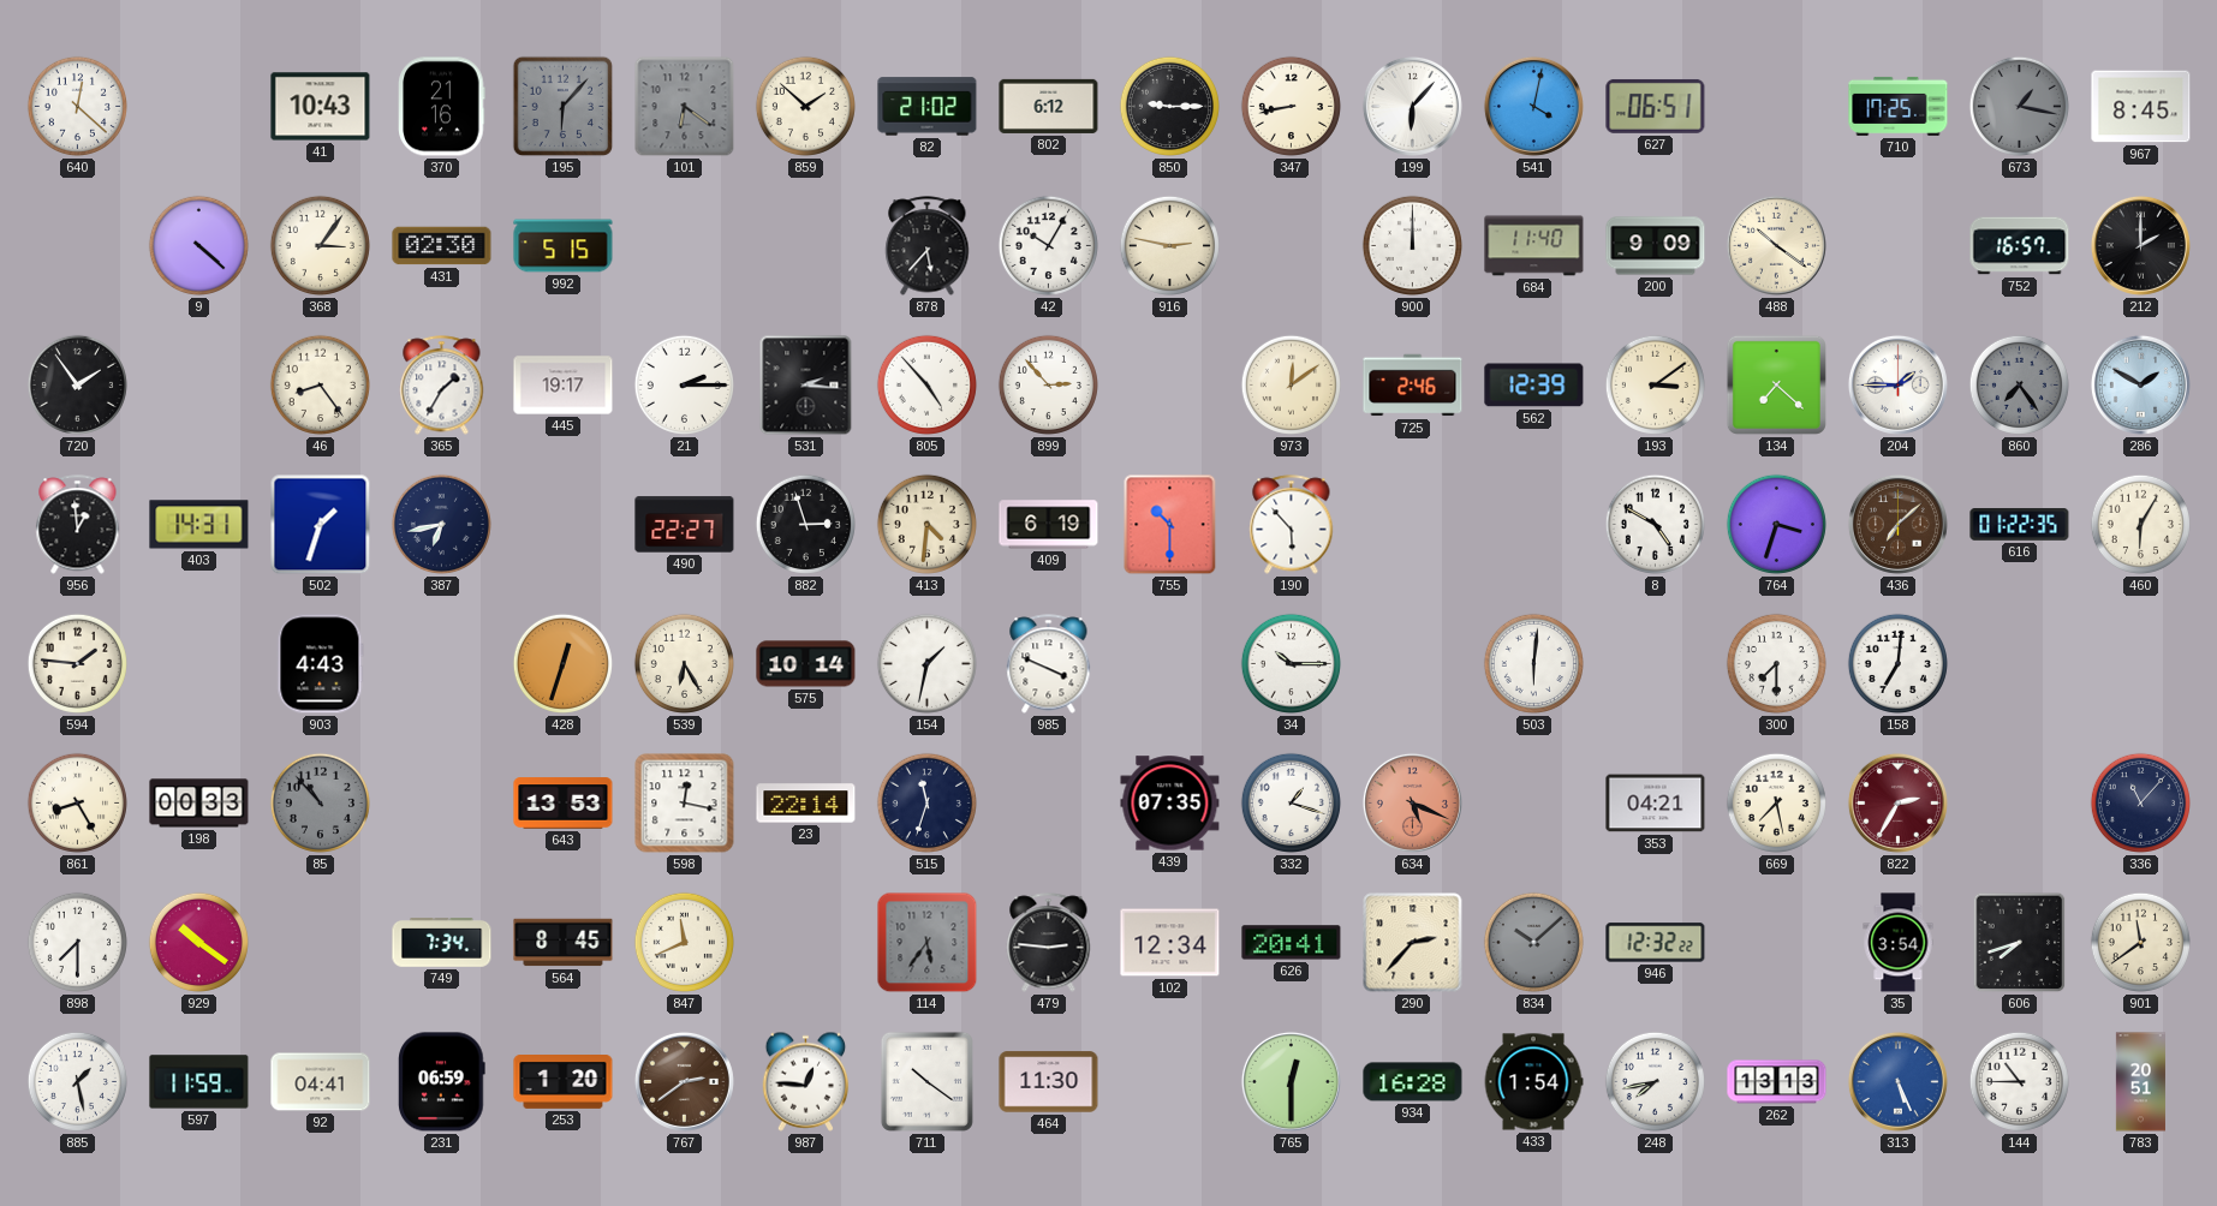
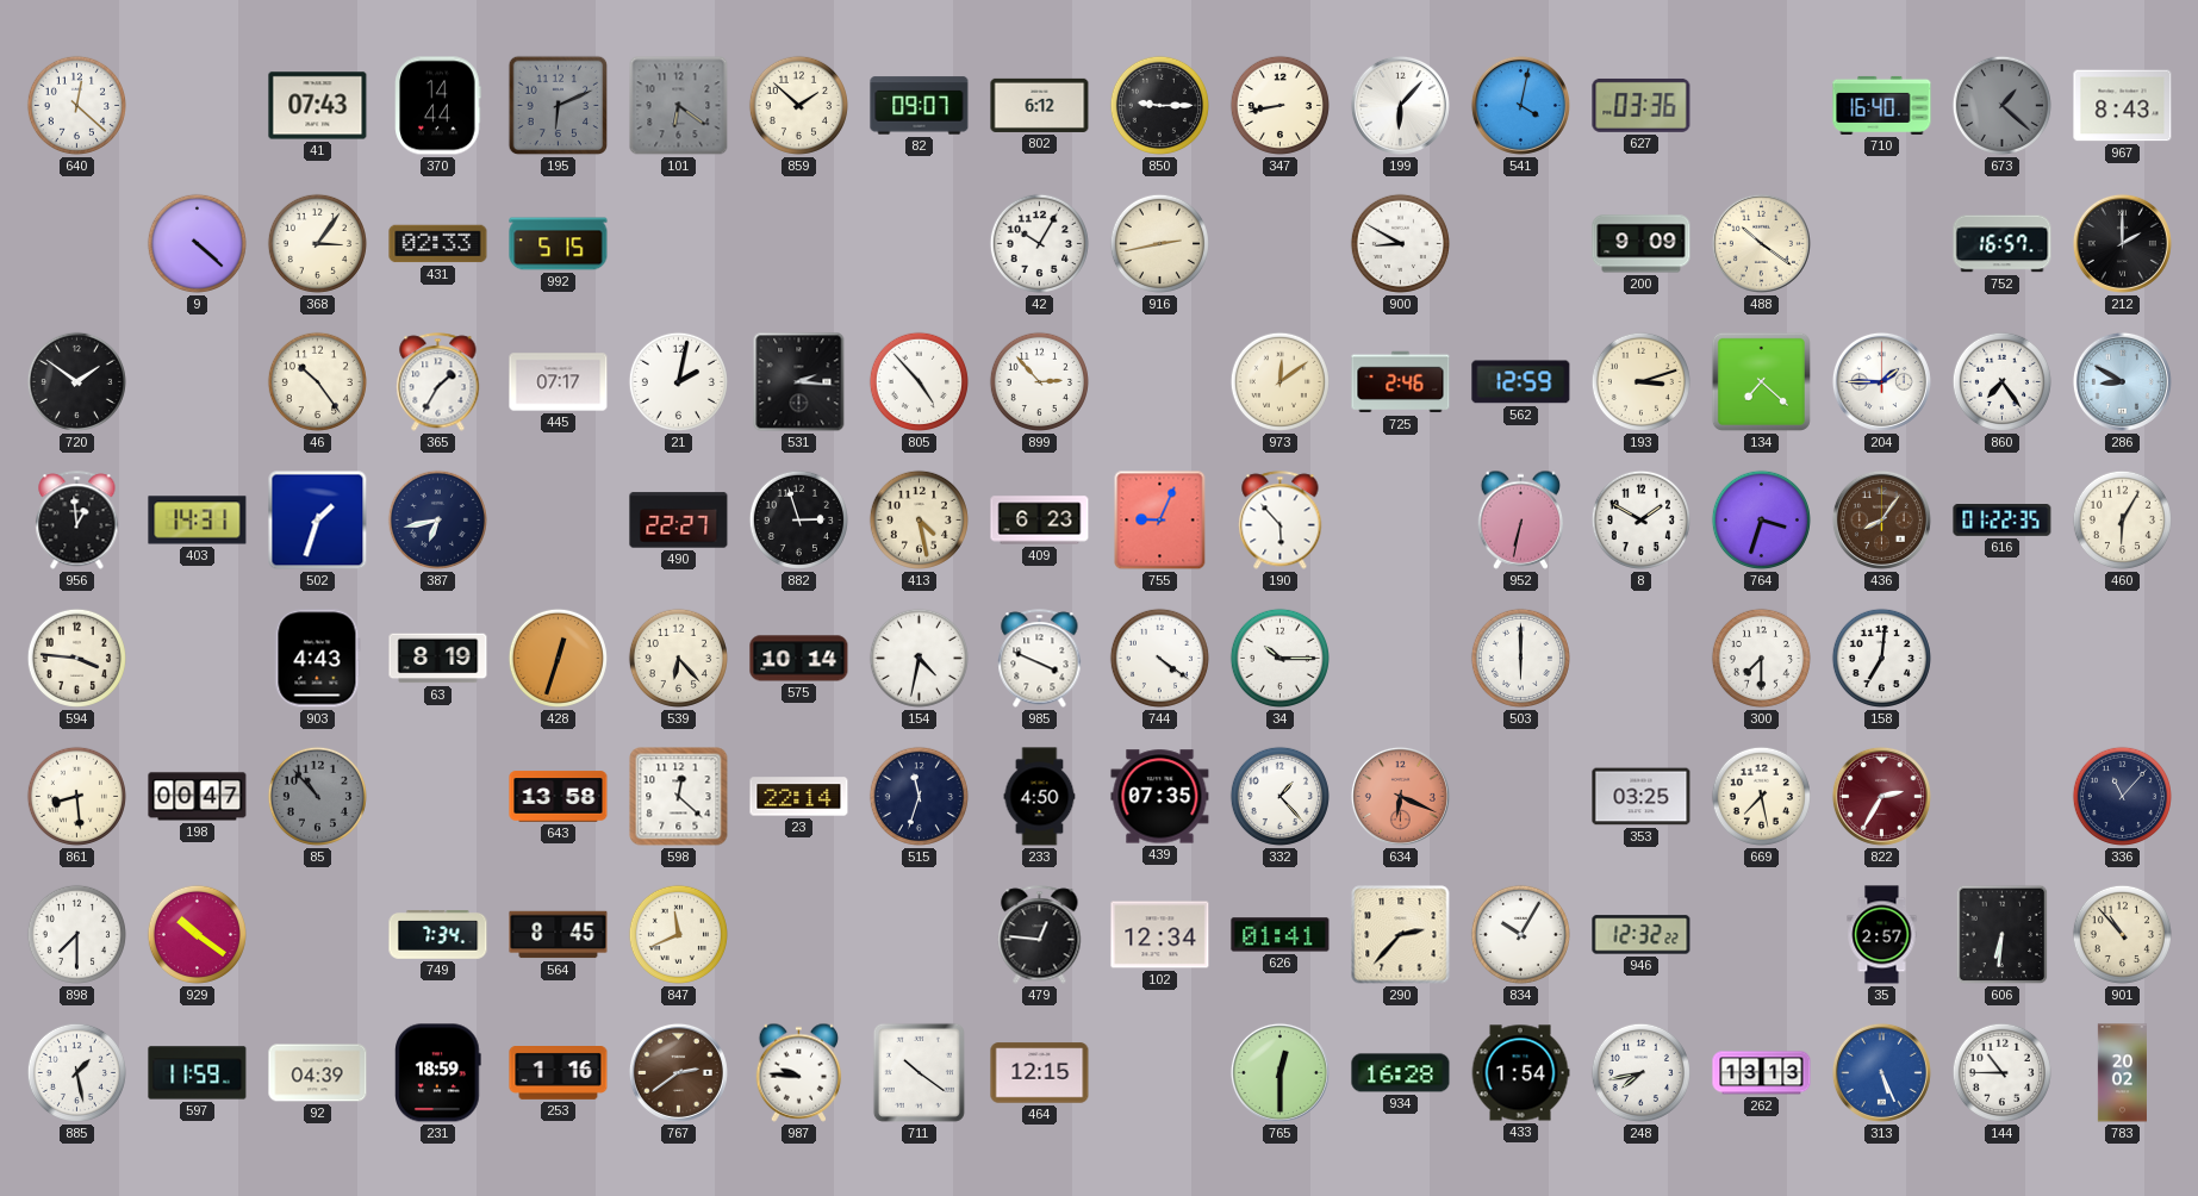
41: 10:43 -> 07:43
370: 21:16 -> 14:44
195: 6:07 -> 6:11
82: 21:02 -> 09:07
627: 06:51 -> 03:36
710: 17:25 -> 16:40
673: 1:17 -> 1:22
967: 8:45 -> 8:43
431: 02:30 -> 02:33
878: 5:37 -> none
916: 2:47 -> 2:43
900: 12:00 -> 8:50
684: 11:40 -> none
720: 1:54 -> 1:51
46: 8:24 -> 10:24
445: 19:17 -> 07:17
21: 2:15 -> 2:02
562: 12:39 -> 12:59
193: 3:09 -> 3:12
860 dial: grey -> white
286: 1:50 -> 8:50
413: 4:31 -> 4:28
409: 6:19 -> 6:23
755: 10:30 -> 9:04
952: none -> 6:32
8: 4:50 -> 1:50
436: 7:08 -> 8:06
594: 1:46 -> 3:46
63: none -> 8:19
539: 6:25 -> 6:23
154: 1:32 -> 4:32
744: none -> 4:21
503: 6:01 -> 6:00
861: 8:25 -> 8:29
198: 00:33 -> 00:47
643: 13:53 -> 13:58
598: 12:17 -> 12:22
233: none -> 4:50
332: 1:18 -> 1:23
634: 5:19 -> 6:19
353: 04:21 -> 03:25
114: 5:36 -> none
479: 2:46 -> 12:46
626: 20:41 -> 01:41
834: 10:08 -> 10:05
834 dial: grey -> white
35: 3:54 -> 2:57
606: 7:42 -> 6:31
901: 11:39 -> 10:53
92: 04:41 -> 04:39
231: 06:59 -> 18:59
253: 1:20 -> 1:16
987: 12:46 -> 9:46
464: 11:30 -> 12:15
783: 20:51 -> 20:02
